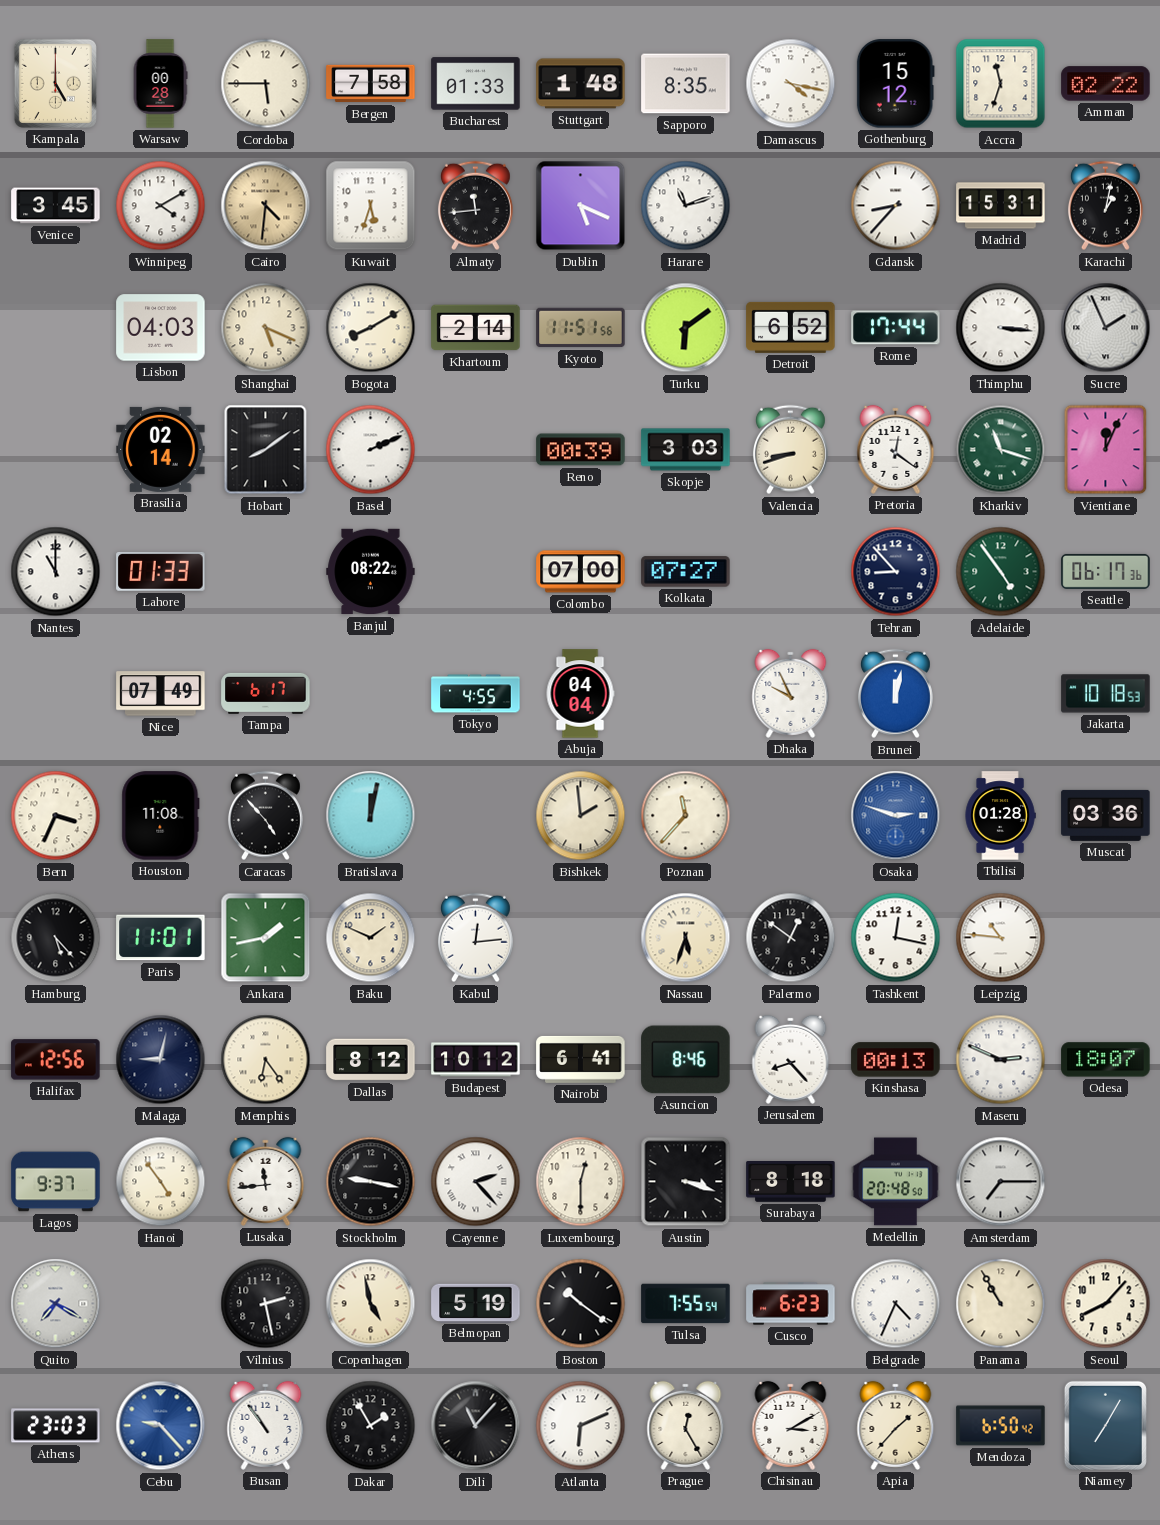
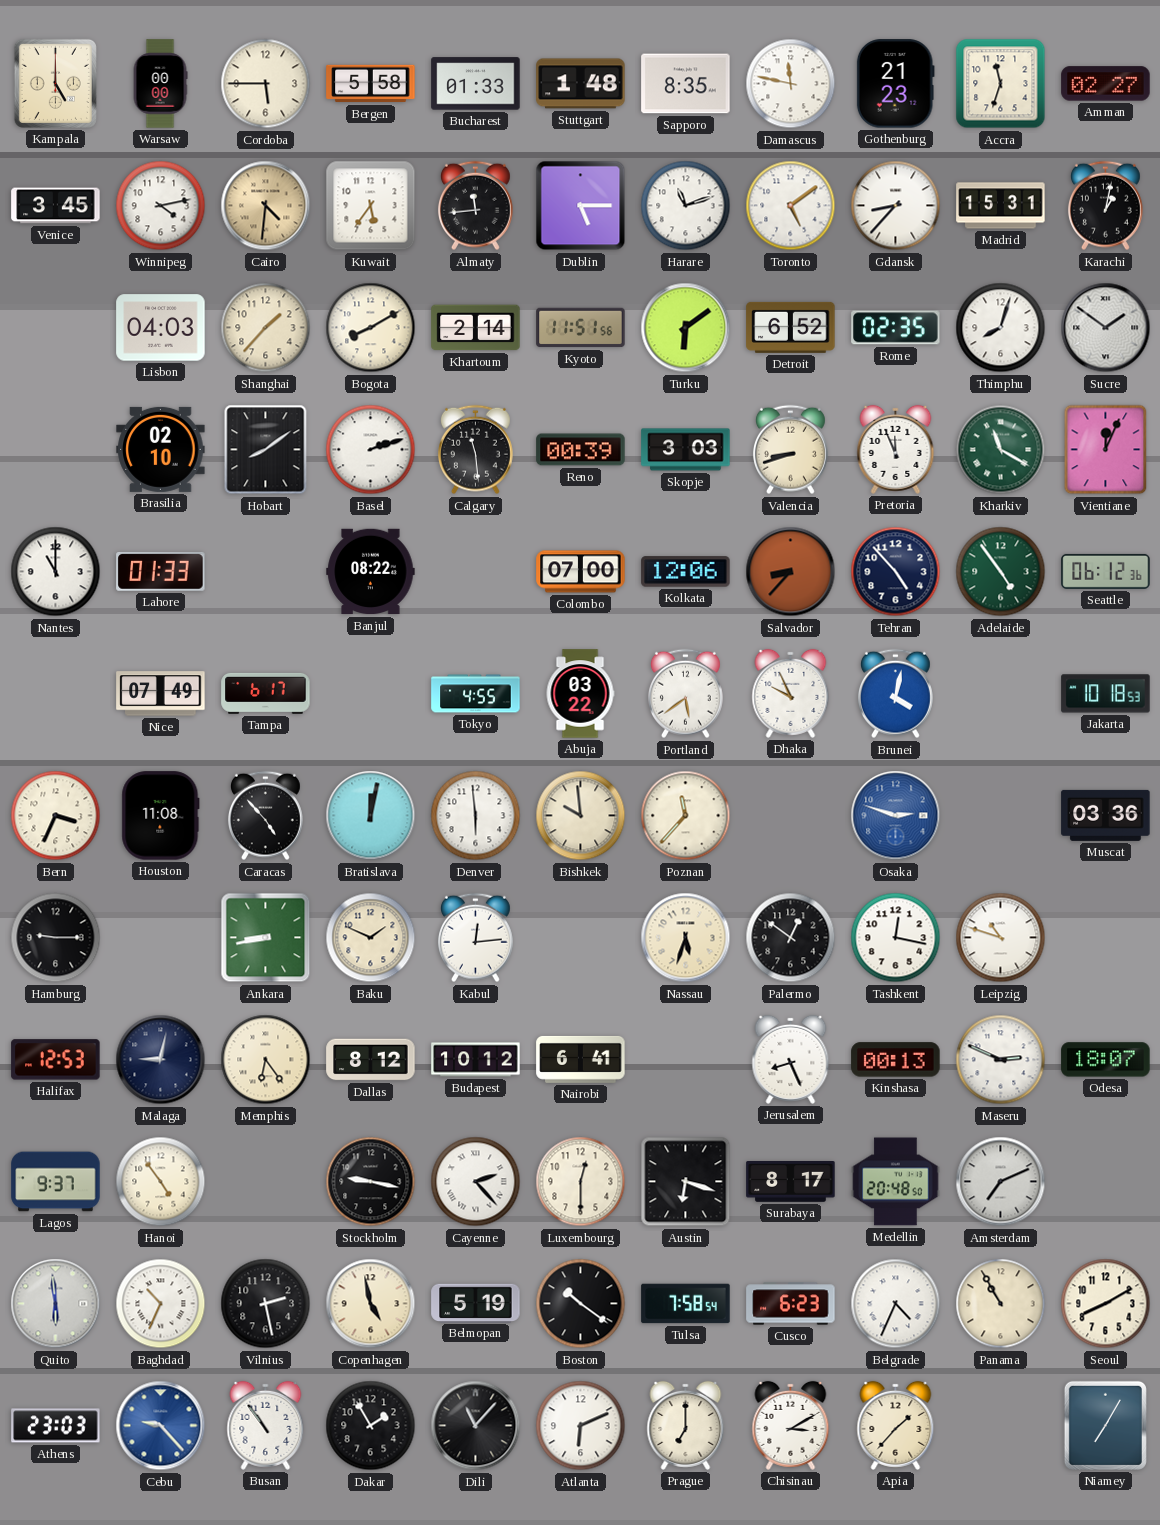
Warsaw: 00:28 -> 00:00
Bergen: 7:58 -> 5:58
Damascus: 4:17 -> 11:47
Gothenburg: 15:12 -> 21:23
Amman: 02:22 -> 02:27
Winnipeg: 4:10 -> 4:13
Kuwait: 5:33 -> 5:36
Dublin: 5:19 -> 5:15
Toronto: none -> 5:09
Shanghai: 5:19 -> 1:37
Rome: 17:44 -> 02:35
Thimphu: 3:16 -> 8:03
Sucre: 1:56 -> 1:51
Brasilia: 02:14 -> 02:10
Basel: 2:11 -> 2:12
Calgary: none -> 11:29
Pretoria: 12:21 -> 11:56
Kharkiv: 11:18 -> 11:20
Kolkata: 07:27 -> 12:06
Salvador: none -> 8:37
Tehran: 8:53 -> 4:53
Seattle: 06:17 -> 06:12
Abuja: 04:04 -> 03:22
Portland: none -> 5:39
Brunei: 12:02 -> 4:02
Denver: none -> 5:59
Bishkek: 1:59 -> 9:59
Tbilisi: 01:28 -> none
Hamburg: 5:23 -> 9:15
Paris: 11:01 -> none
Ankara: 1:43 -> 8:43
Leipzig: 10:46 -> 10:48
Halifax: 12:56 -> 12:53
Asuncion: 8:46 -> none
Jerusalem: 8:23 -> 8:26
Lusaka: 11:44 -> none
Austin: 3:18 -> 6:18
Surabaya: 8:18 -> 8:17
Amsterdam: 7:15 -> 7:11
Quito: 7:20 -> 5:59
Baghdad: none -> 10:34
Tulsa: 7:55 -> 7:58
Seoul: 8:07 -> 8:10
Prague: 12:25 -> 7:00
Mendoza: 6:50 -> none
